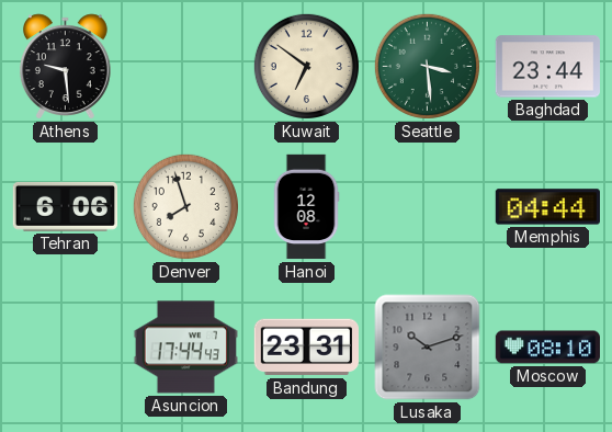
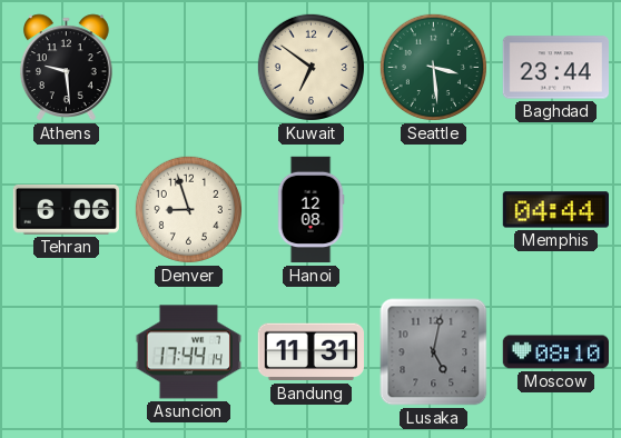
Denver: 7:57 -> 8:57
Asuncion: 17:44:43 -> 17:44:14
Bandung: 23:31 -> 11:31
Lusaka: 10:12 -> 5:02
